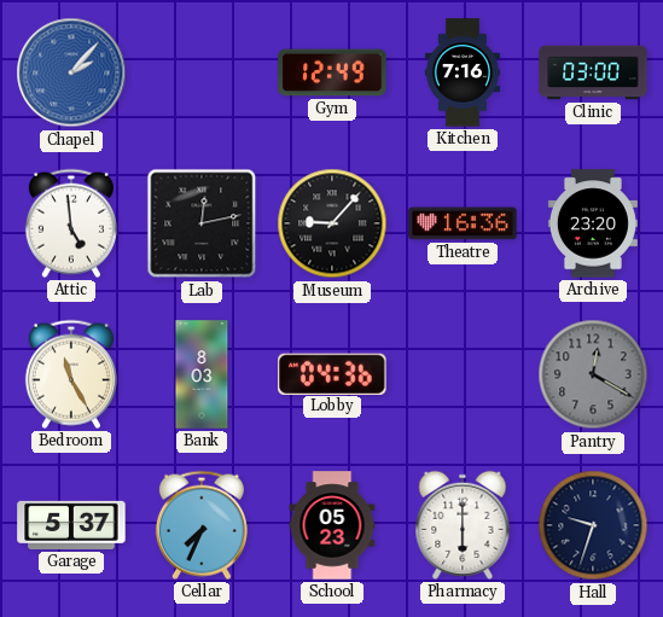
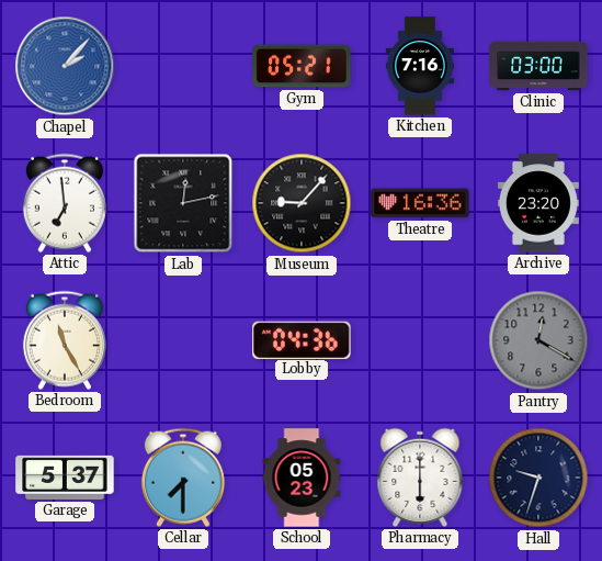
Gym: 12:49 -> 05:21
Attic: 4:59 -> 6:59
Bank: 8:03 -> none
Cellar: 7:34 -> 7:30
